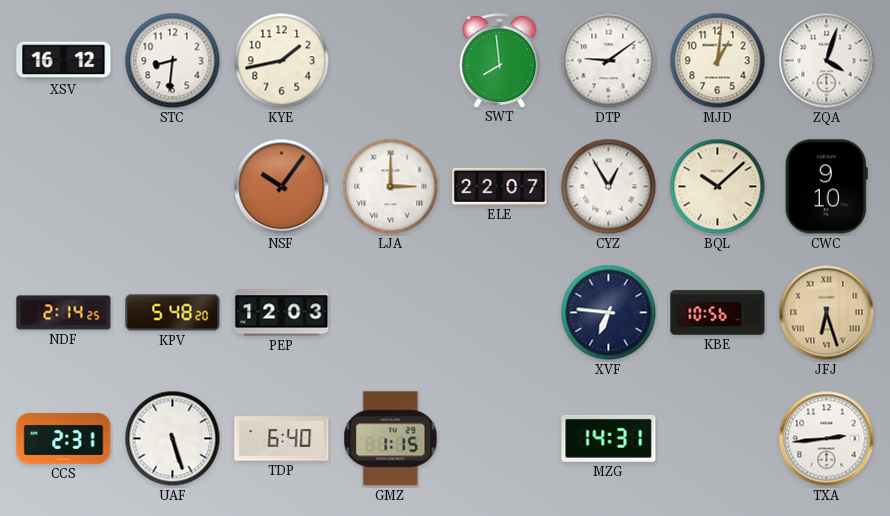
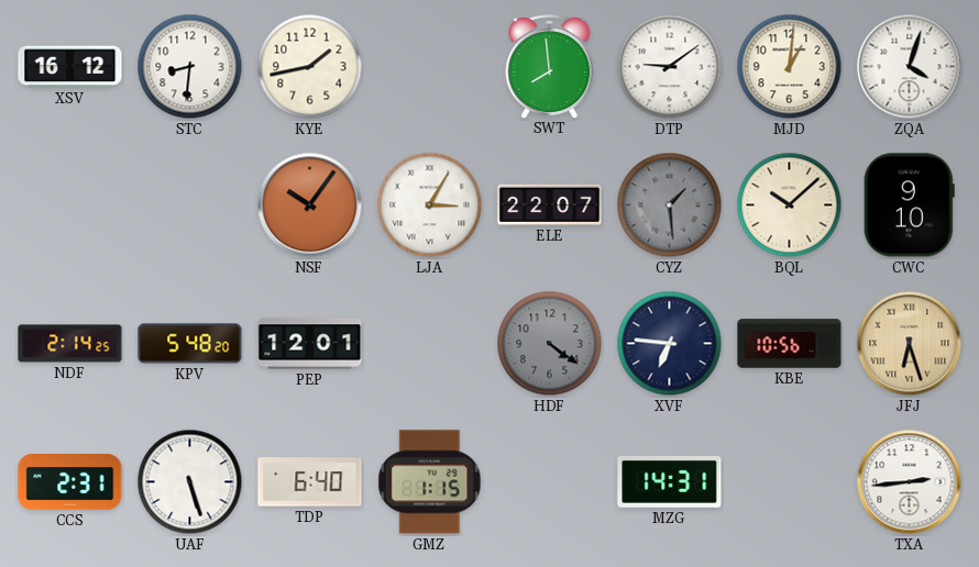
LJA: 3:00 -> 3:05
CYZ: 12:55 -> 1:29
CYZ dial: white -> grey
PEP: 12:03 -> 12:01
HDF: none -> 4:21
